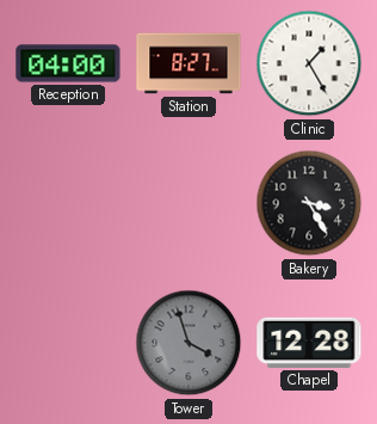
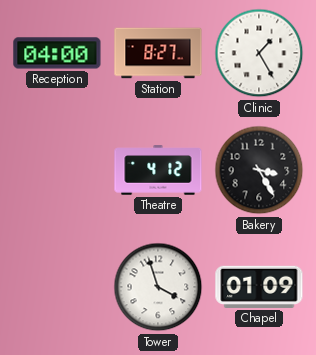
Theatre: none -> 4:12
Tower dial: grey -> white
Chapel: 12:28 -> 01:09
